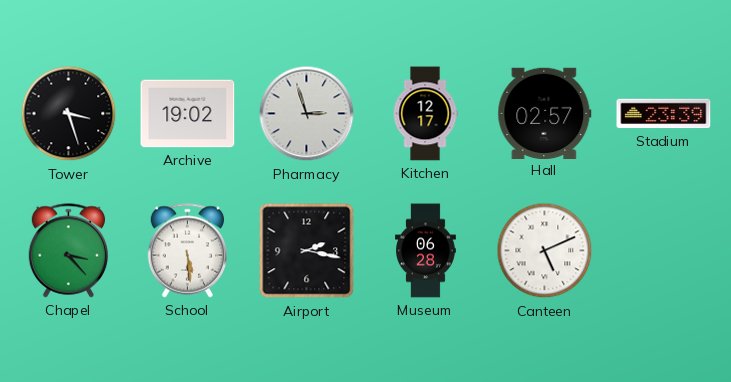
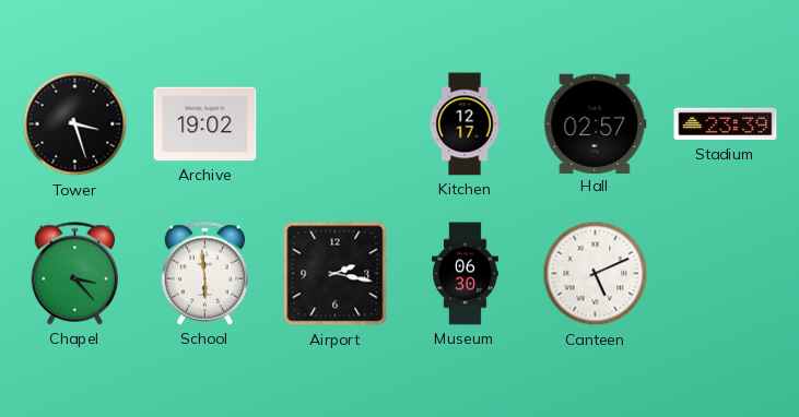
Pharmacy: 2:57 -> none
School: 5:29 -> 5:59
Museum: 06:28 -> 06:30
